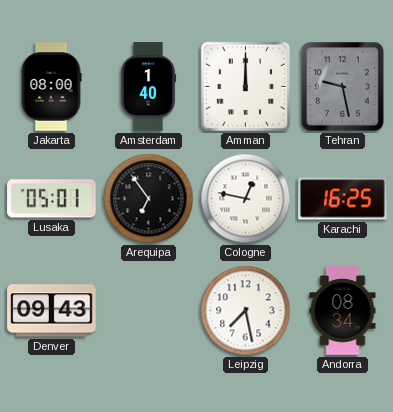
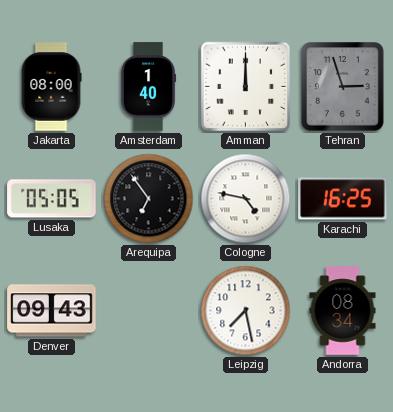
Tehran: 9:28 -> 2:57
Lusaka: 05:01 -> 05:05
Cologne: 12:47 -> 4:47
